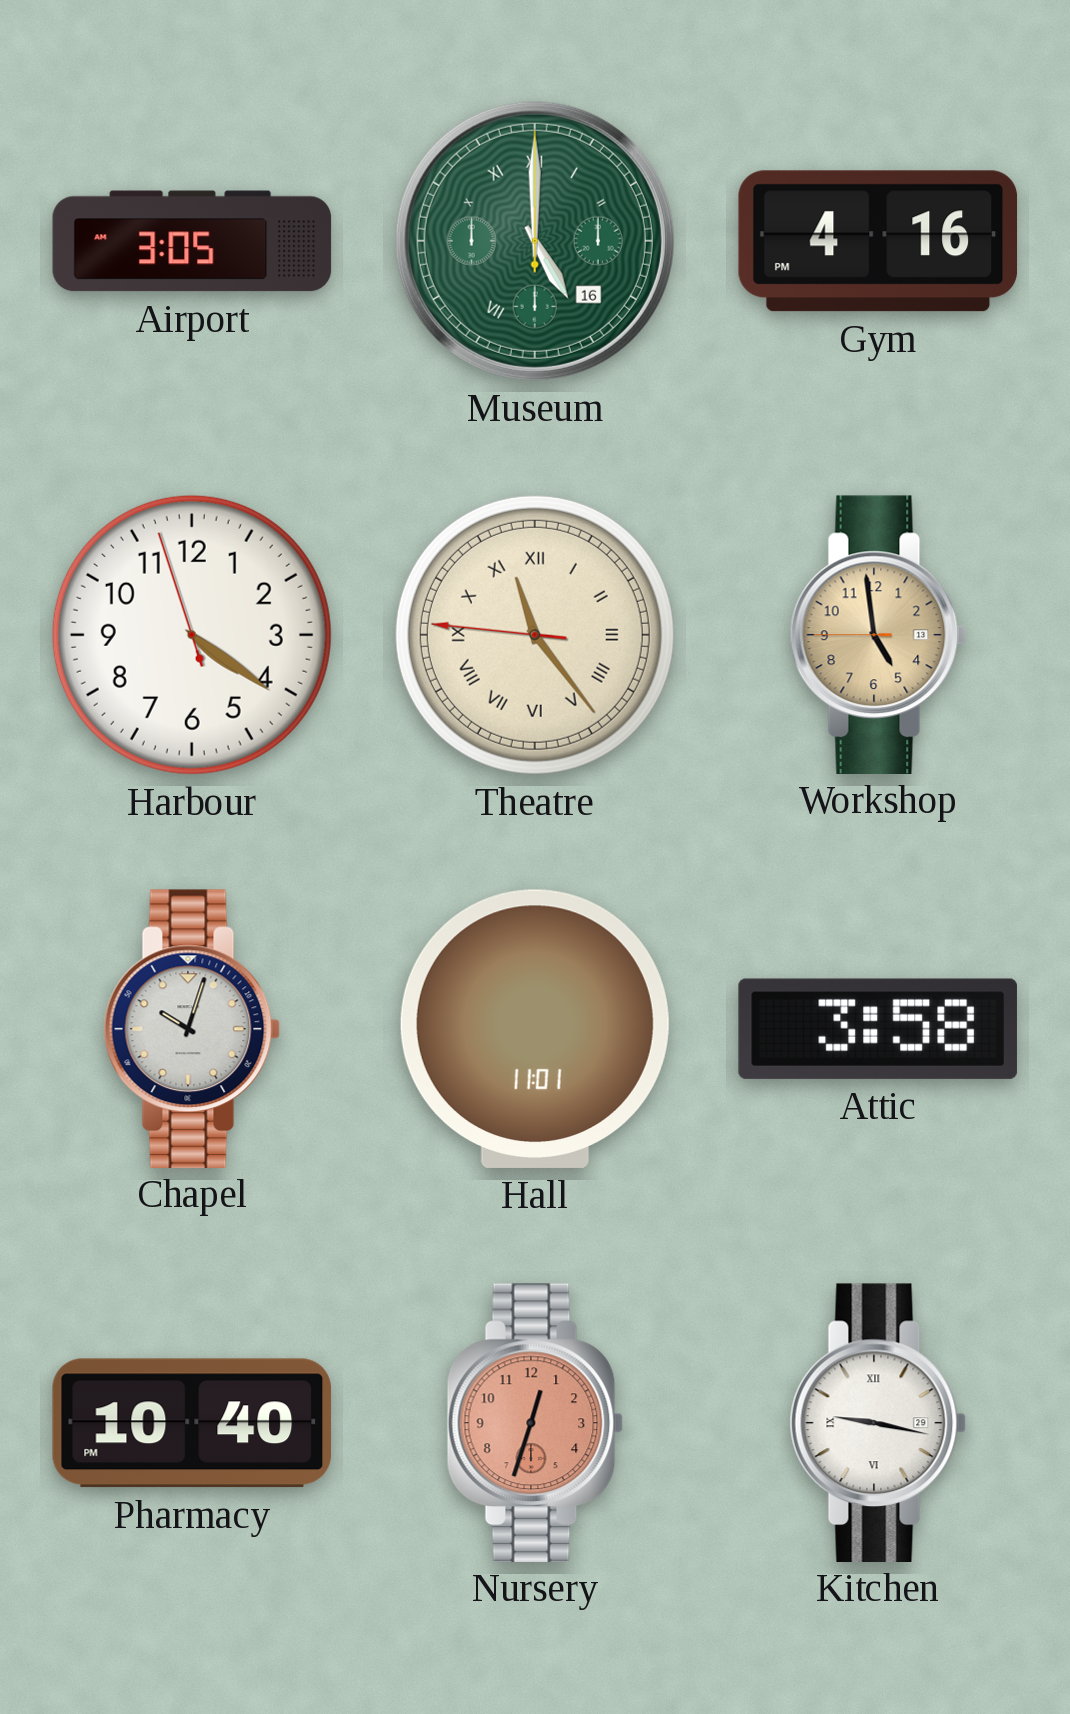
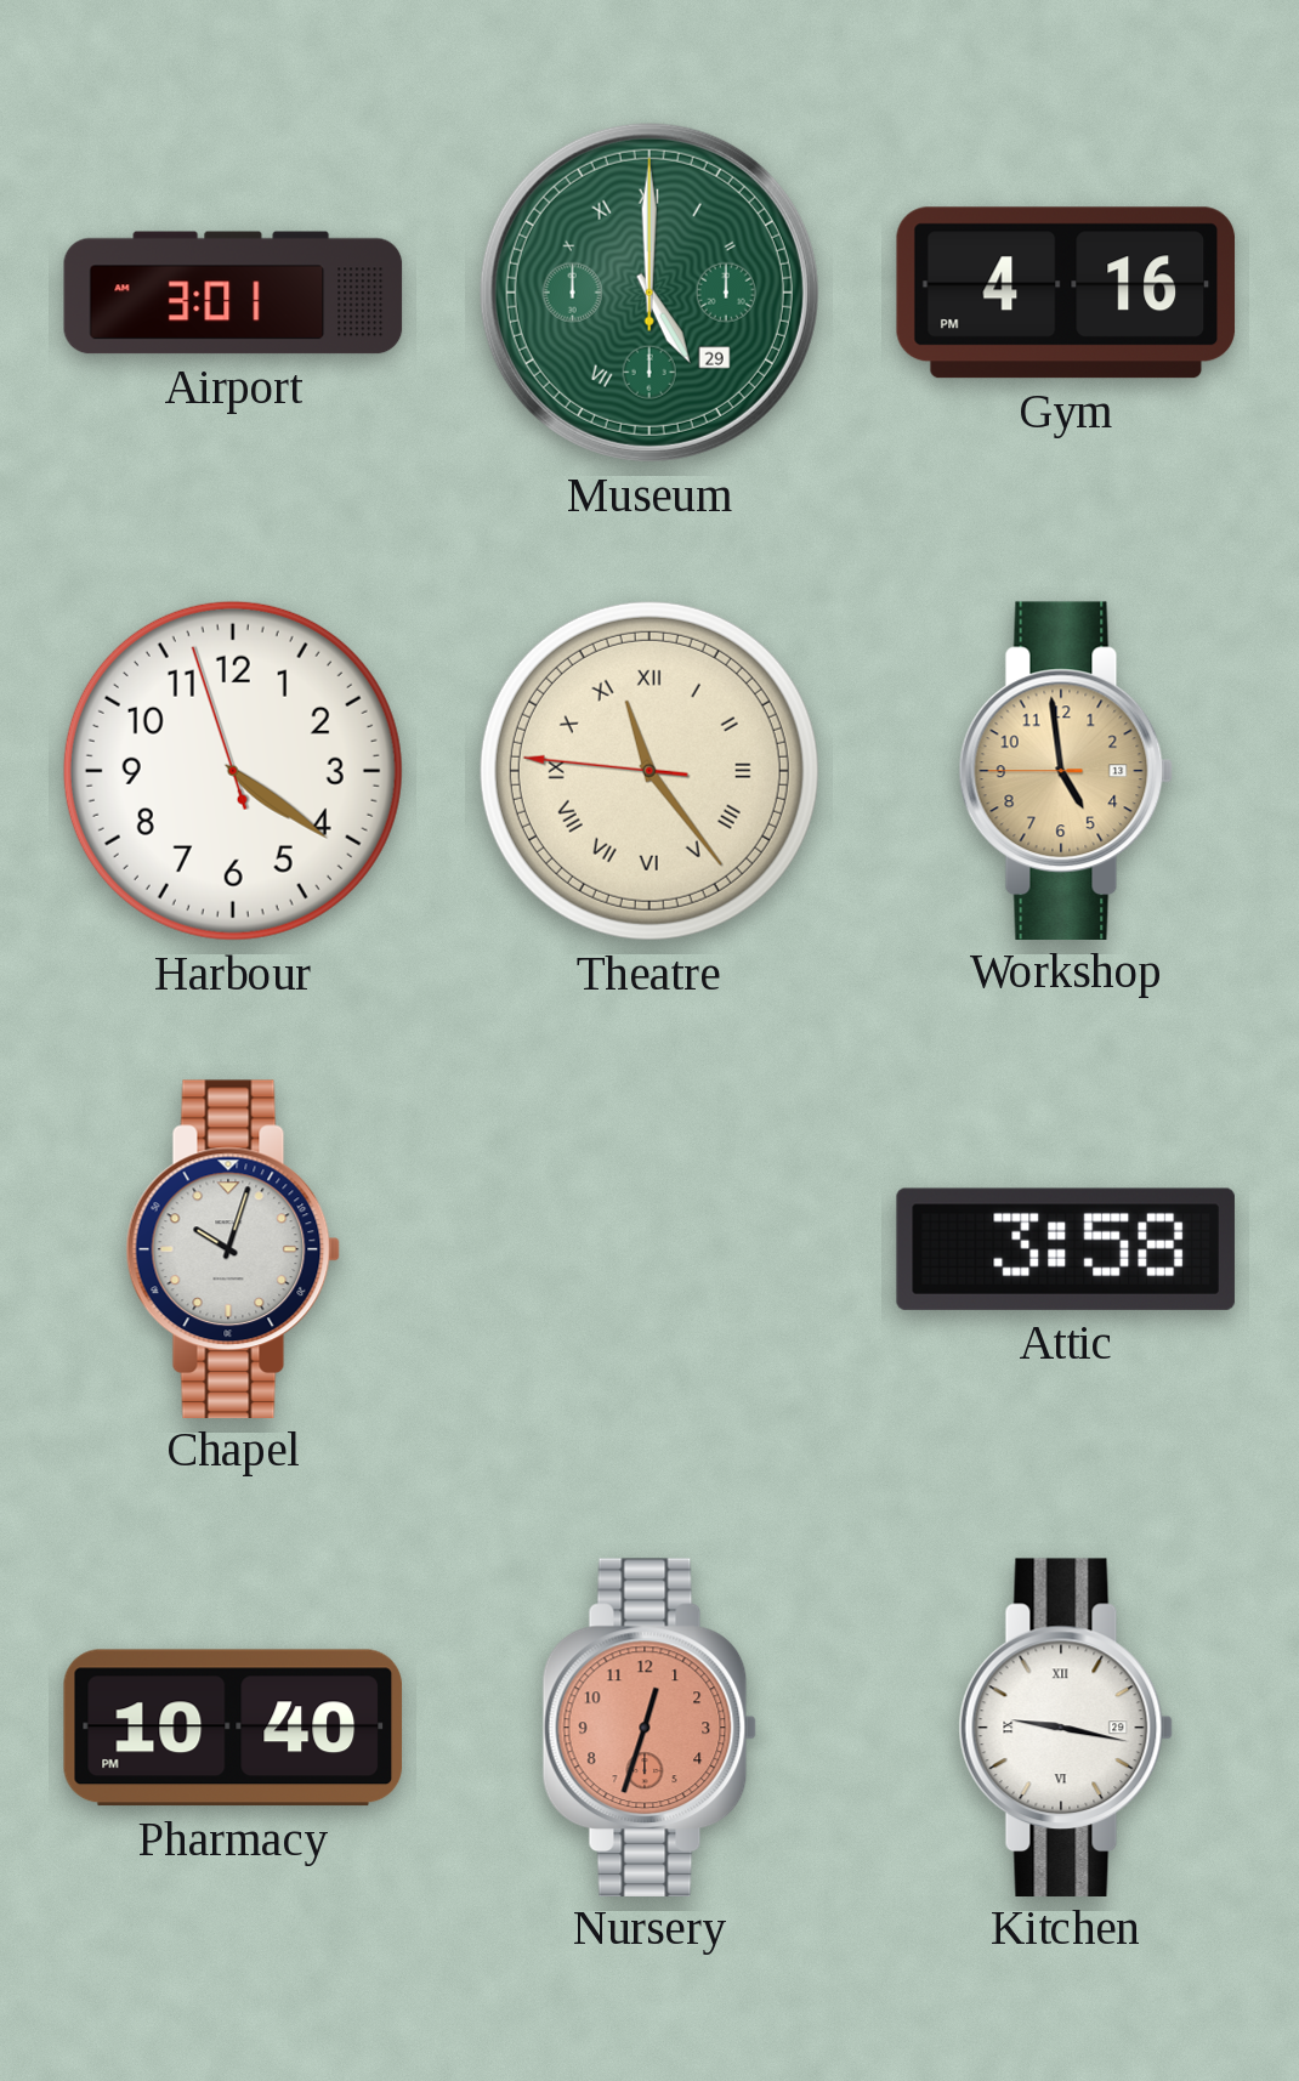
Airport: 3:05 -> 3:01
Museum date: 16 -> 29
Hall: 11:01 -> none
